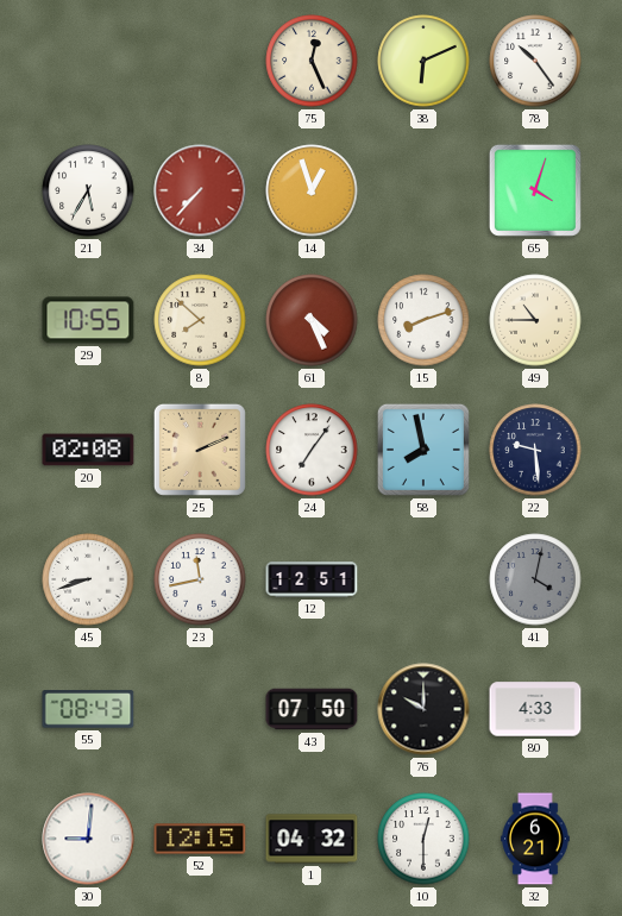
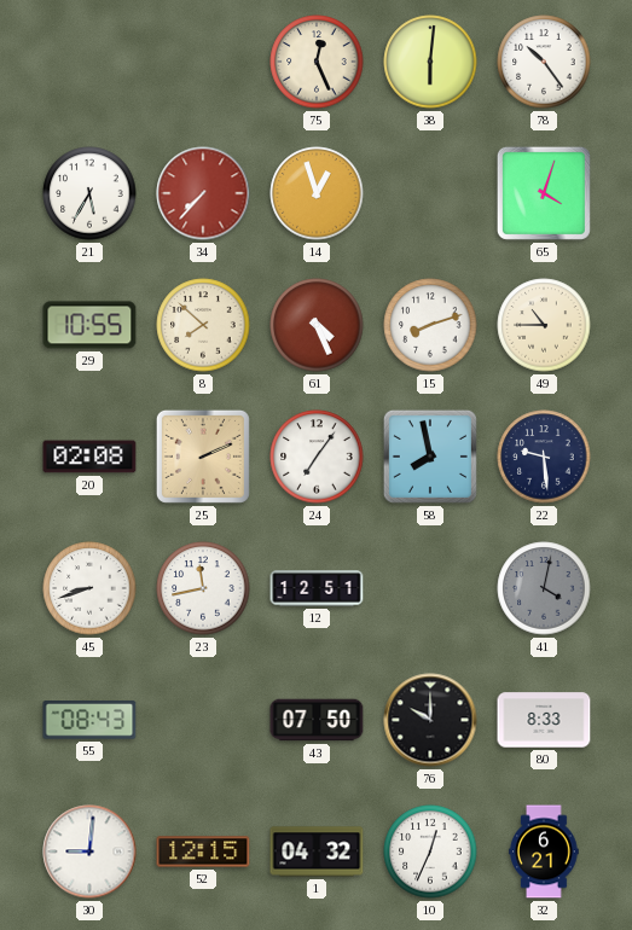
38: 6:11 -> 6:01
80: 4:33 -> 8:33
10: 12:30 -> 12:34
